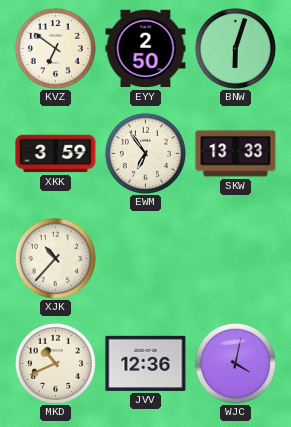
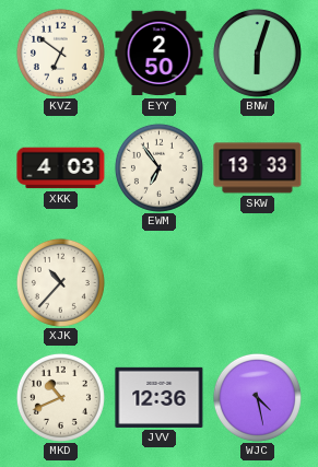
XKK: 3:59 -> 4:03
WJC: 4:02 -> 4:28
